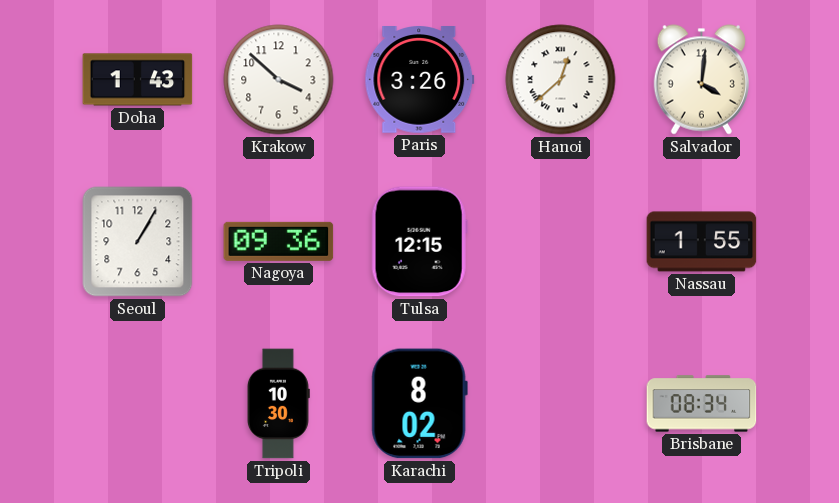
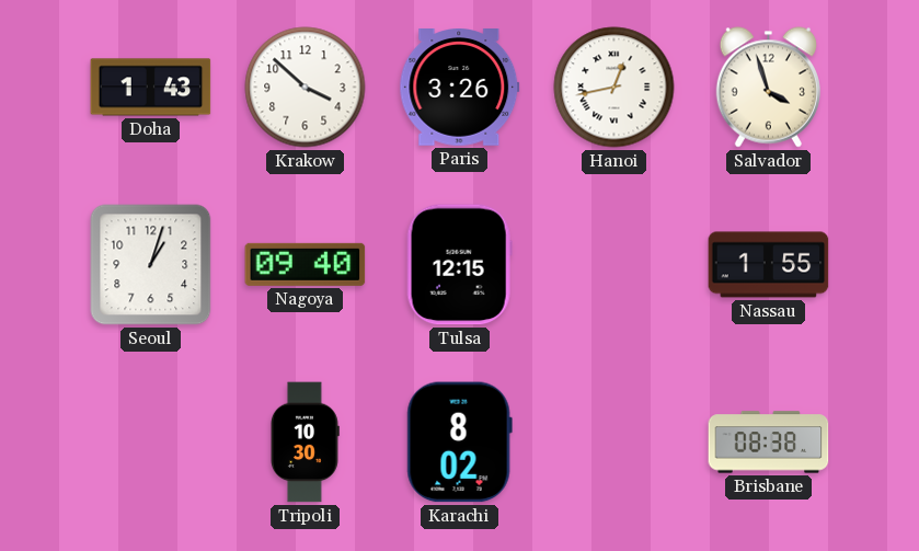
Hanoi: 12:38 -> 12:43
Salvador: 4:01 -> 3:57
Seoul: 1:05 -> 1:03
Nagoya: 09:36 -> 09:40
Brisbane: 08:34 -> 08:38
